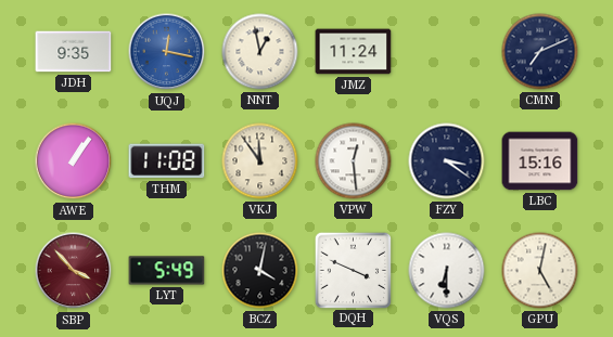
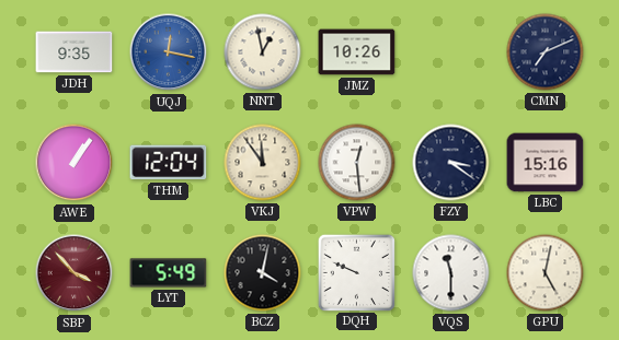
JMZ: 11:24 -> 10:26
THM: 11:08 -> 12:04
DQH: 3:49 -> 9:49
VQS: 6:30 -> 11:30
